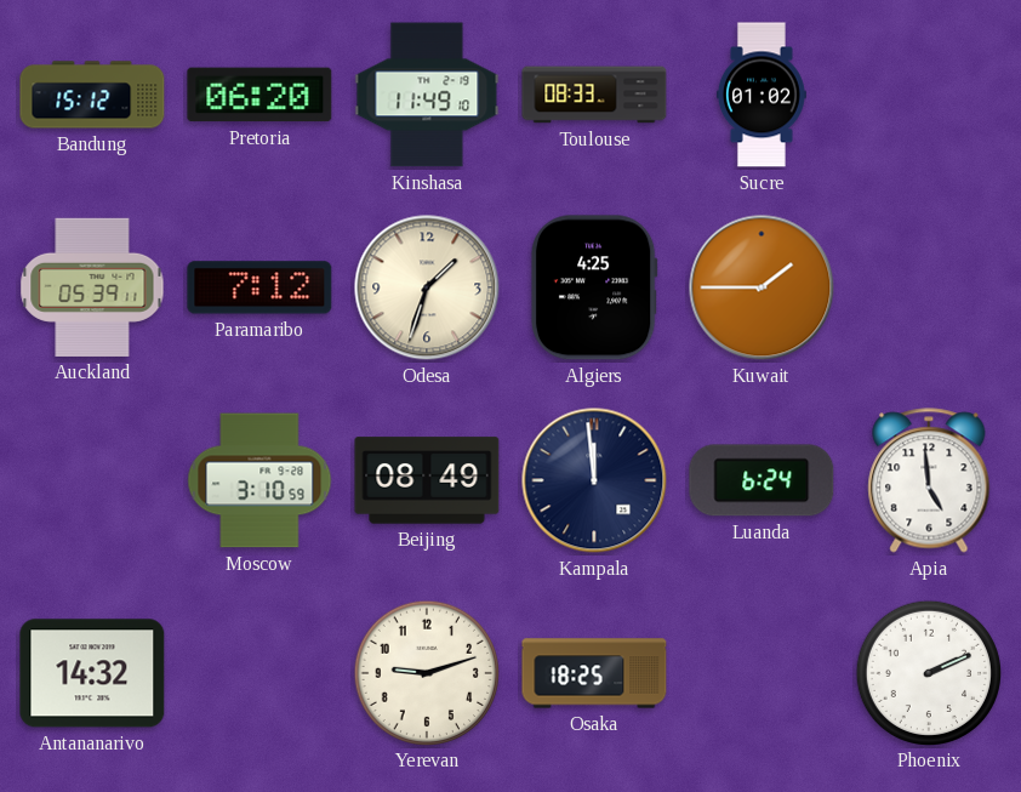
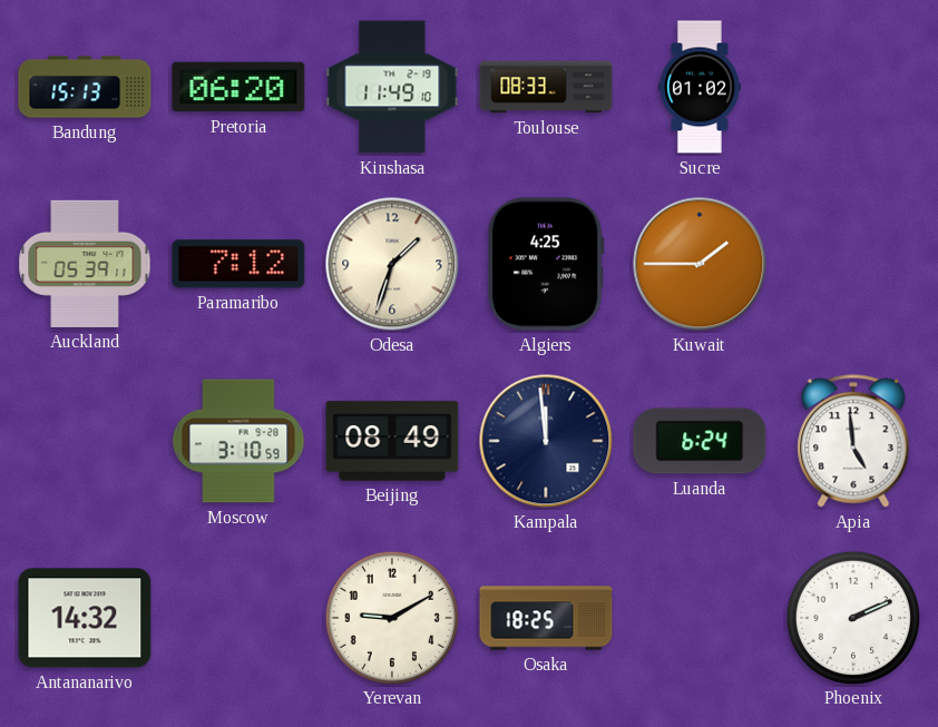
Bandung: 15:12 -> 15:13
Yerevan: 9:12 -> 9:10
